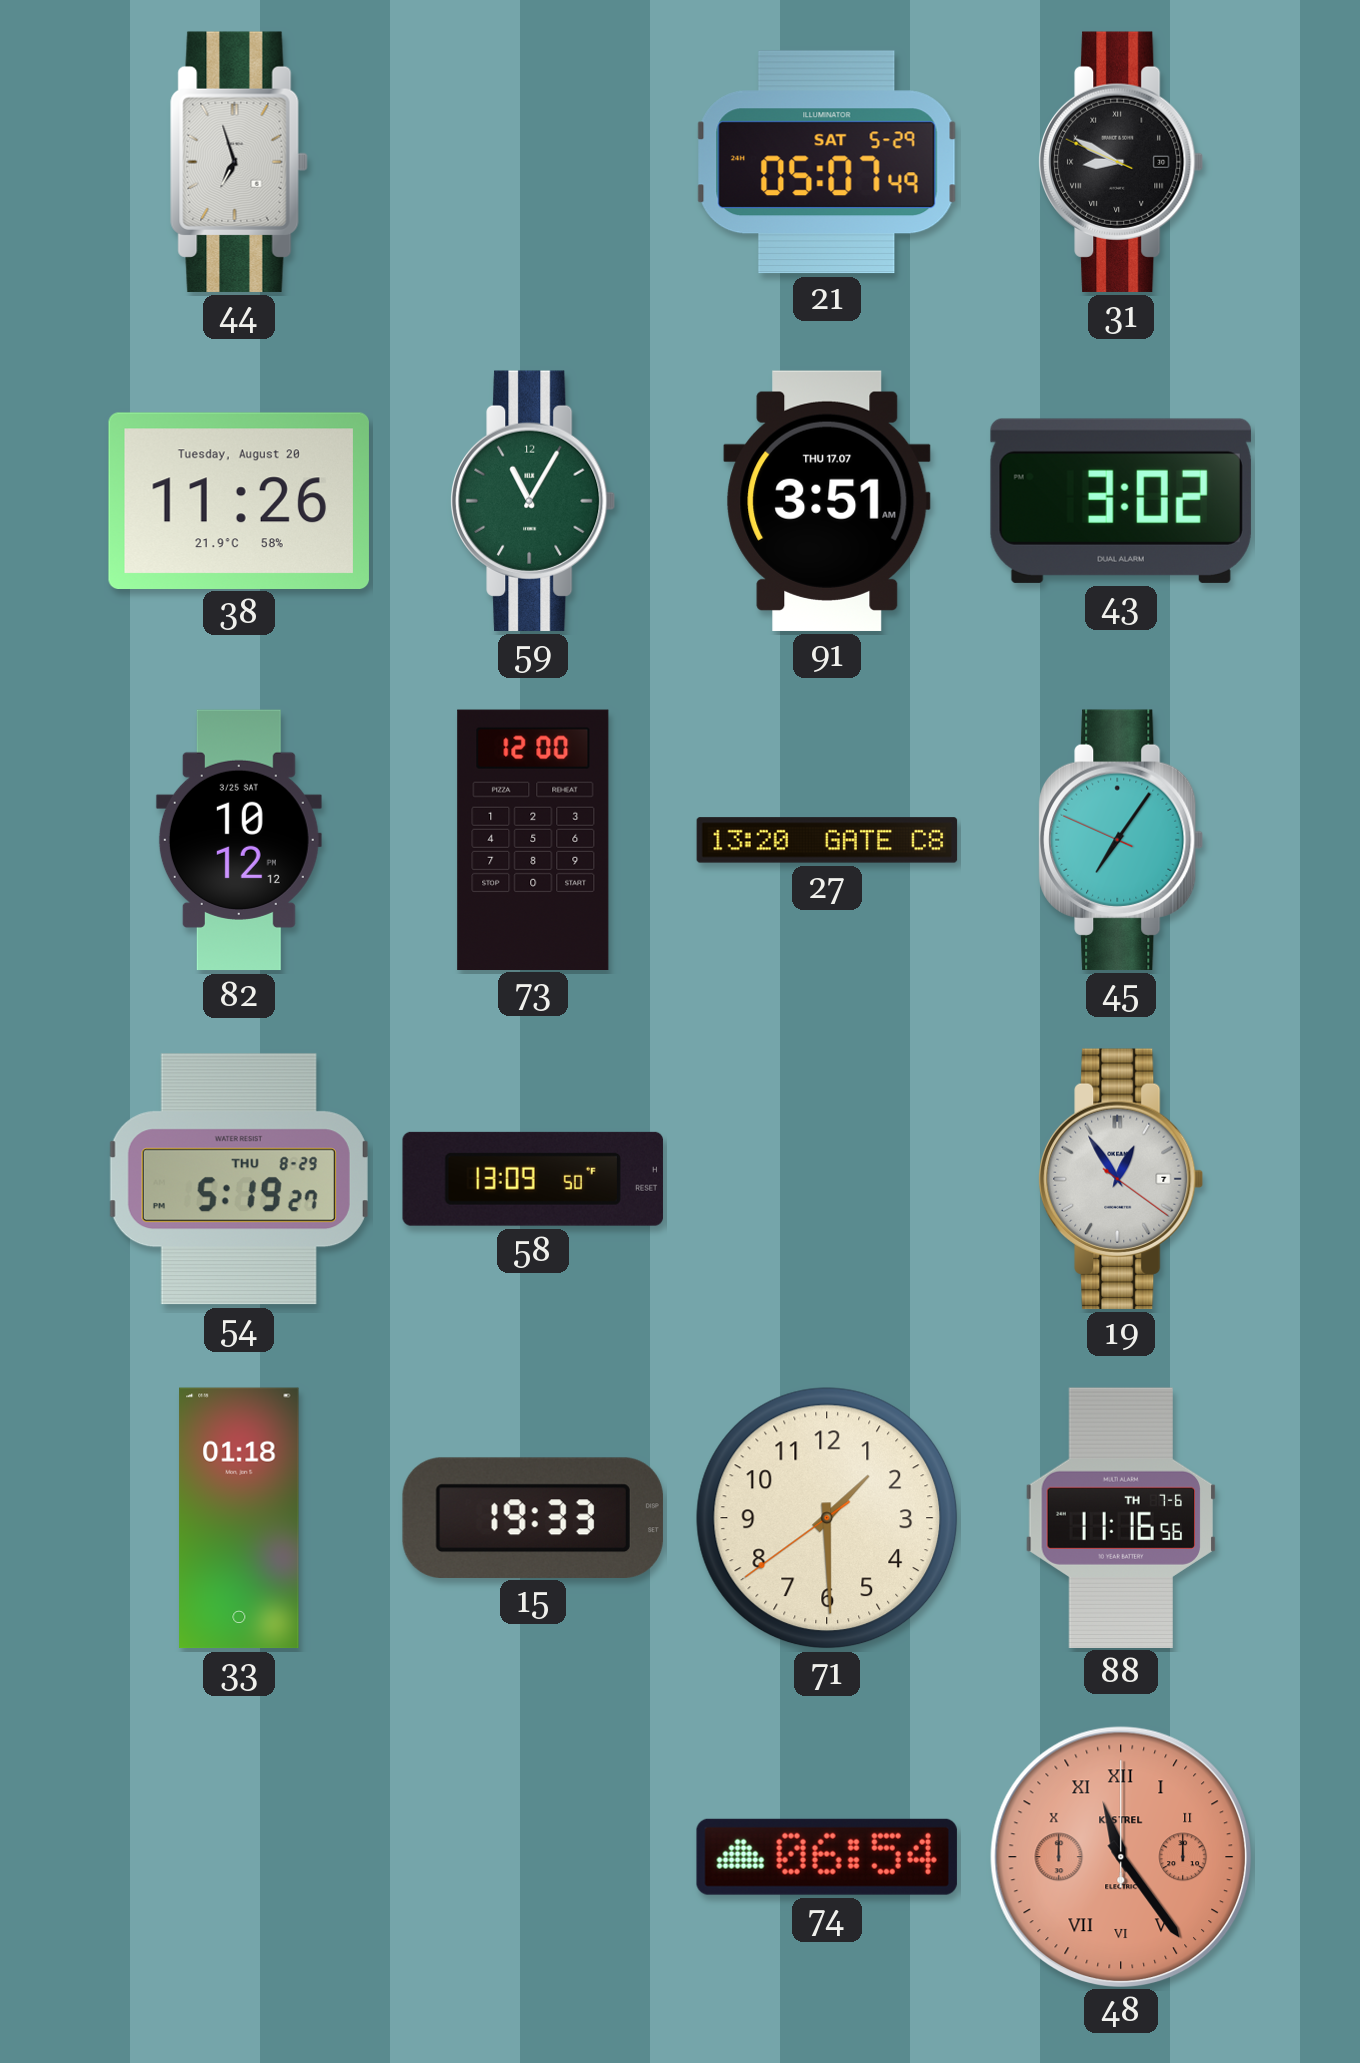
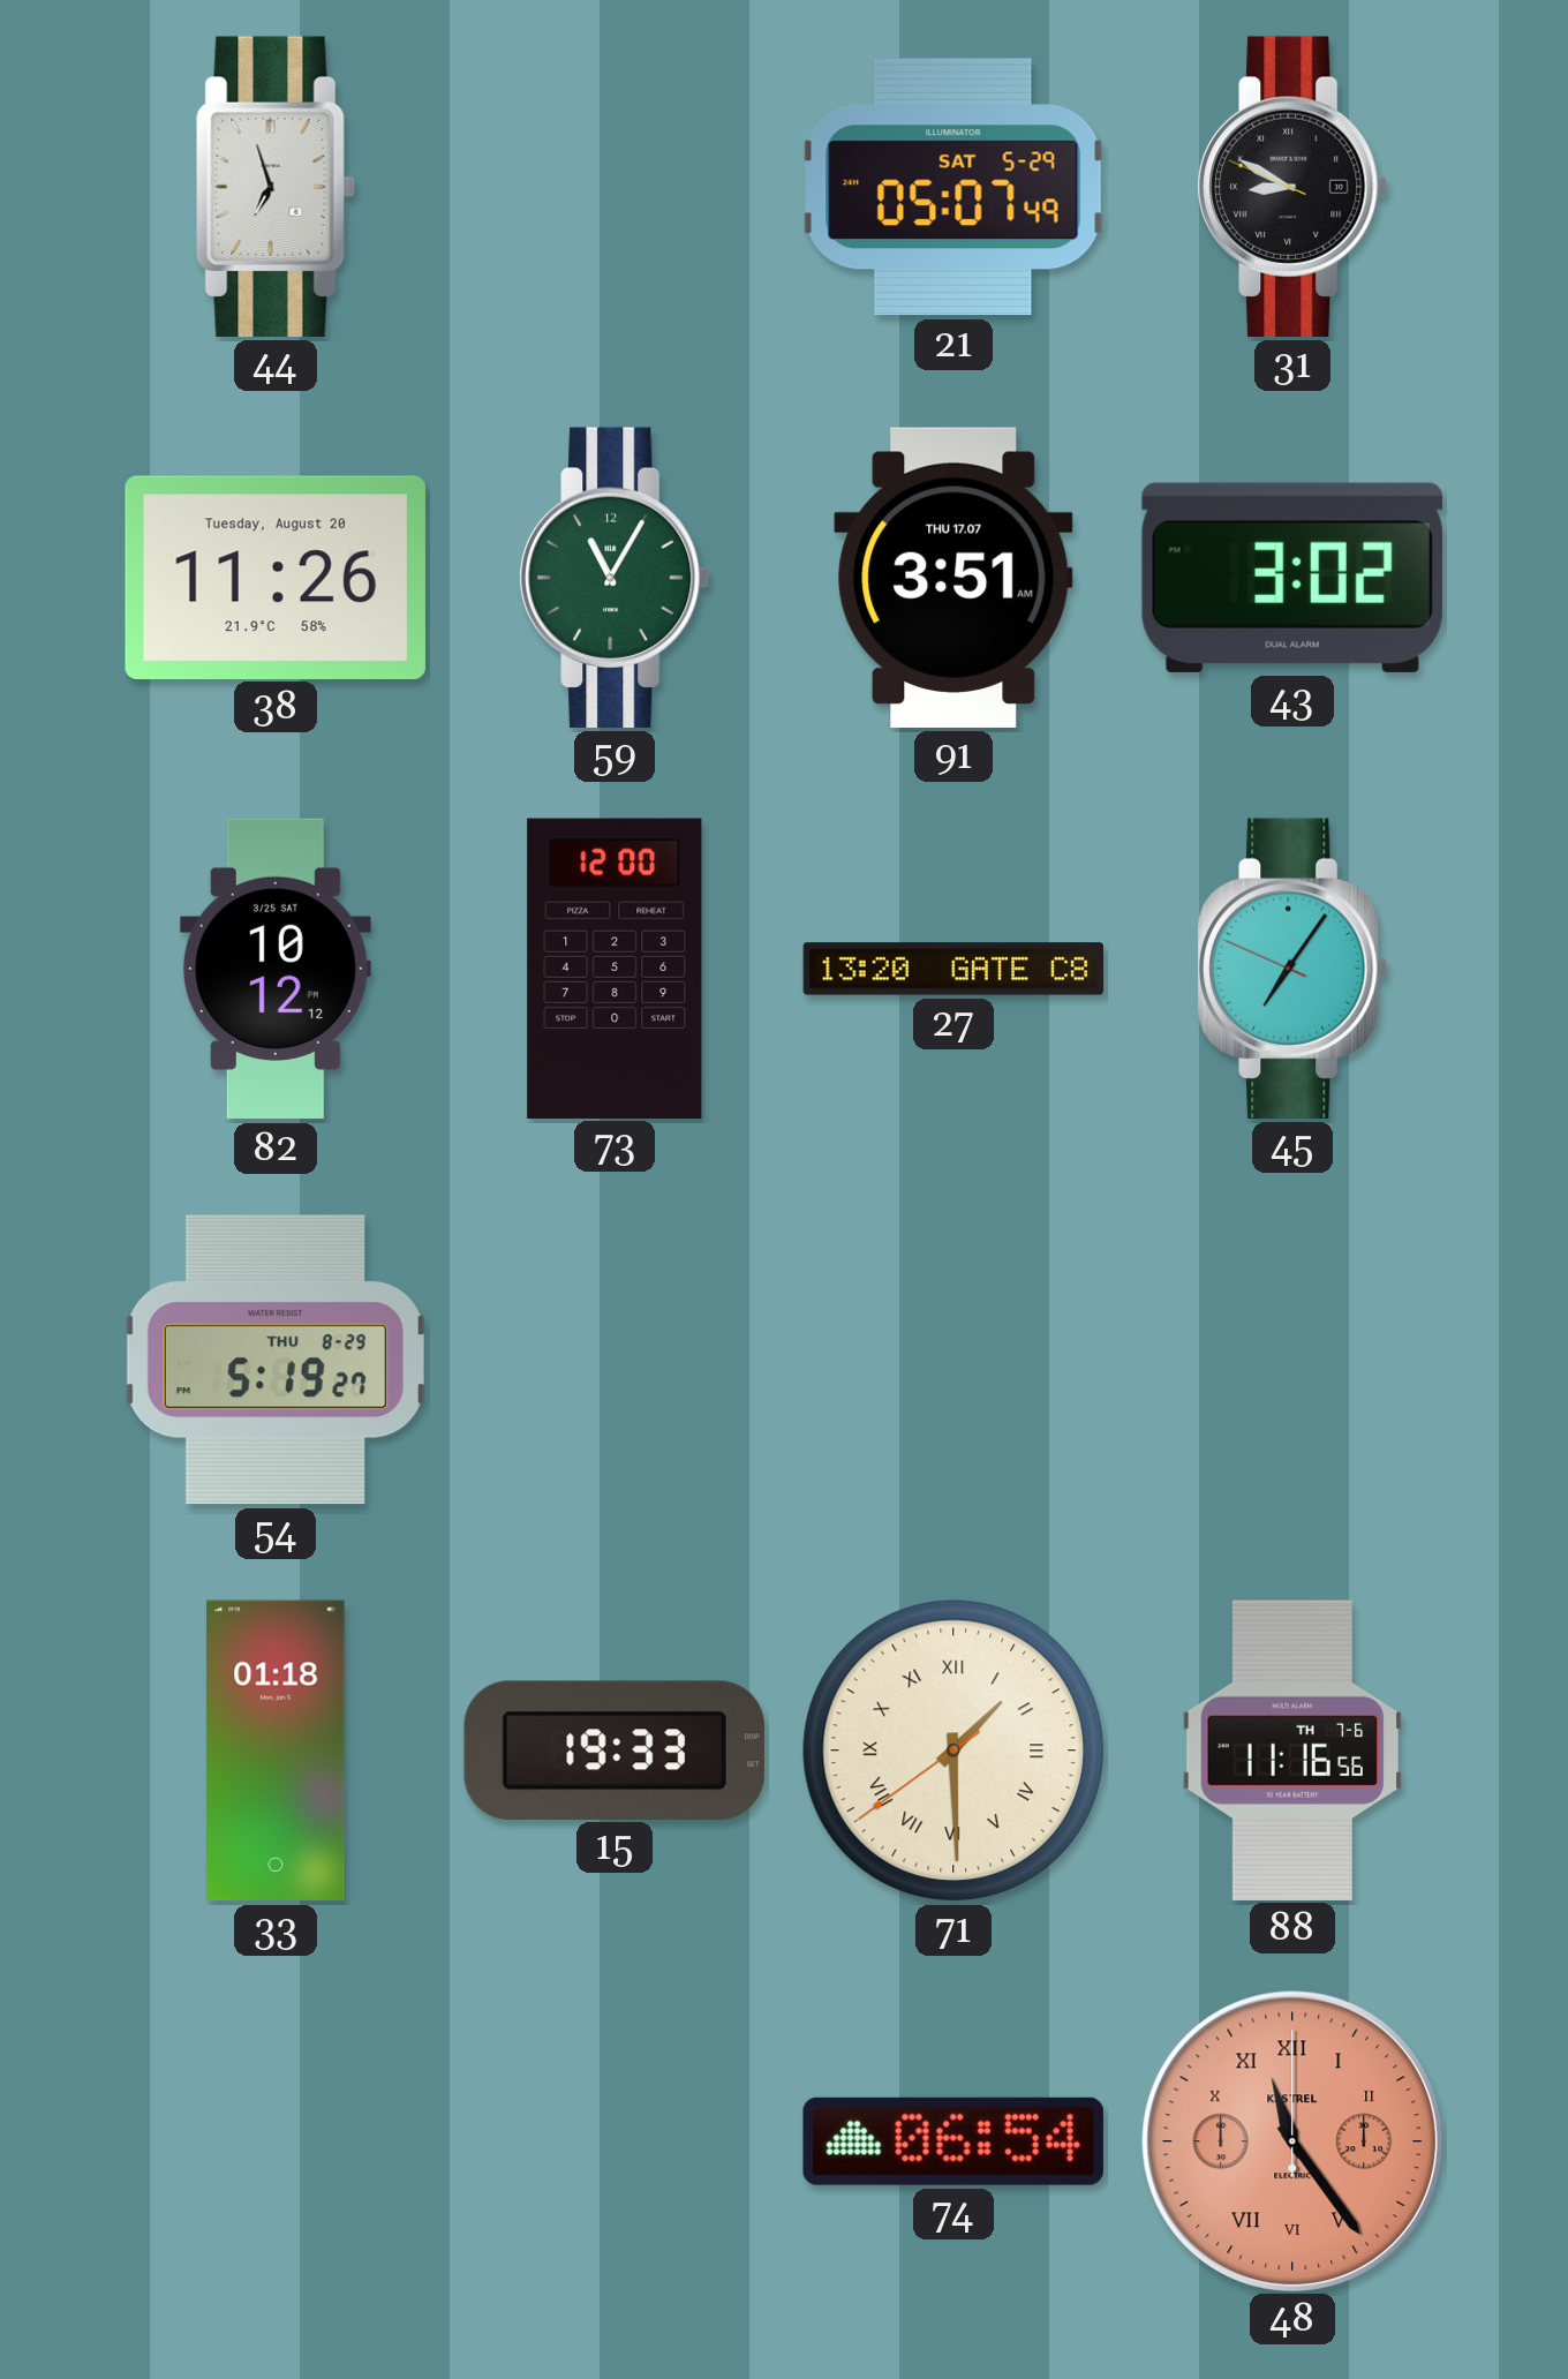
58: 13:09 -> none
19: 12:54 -> none
71 numerals: Arabic -> Roman
